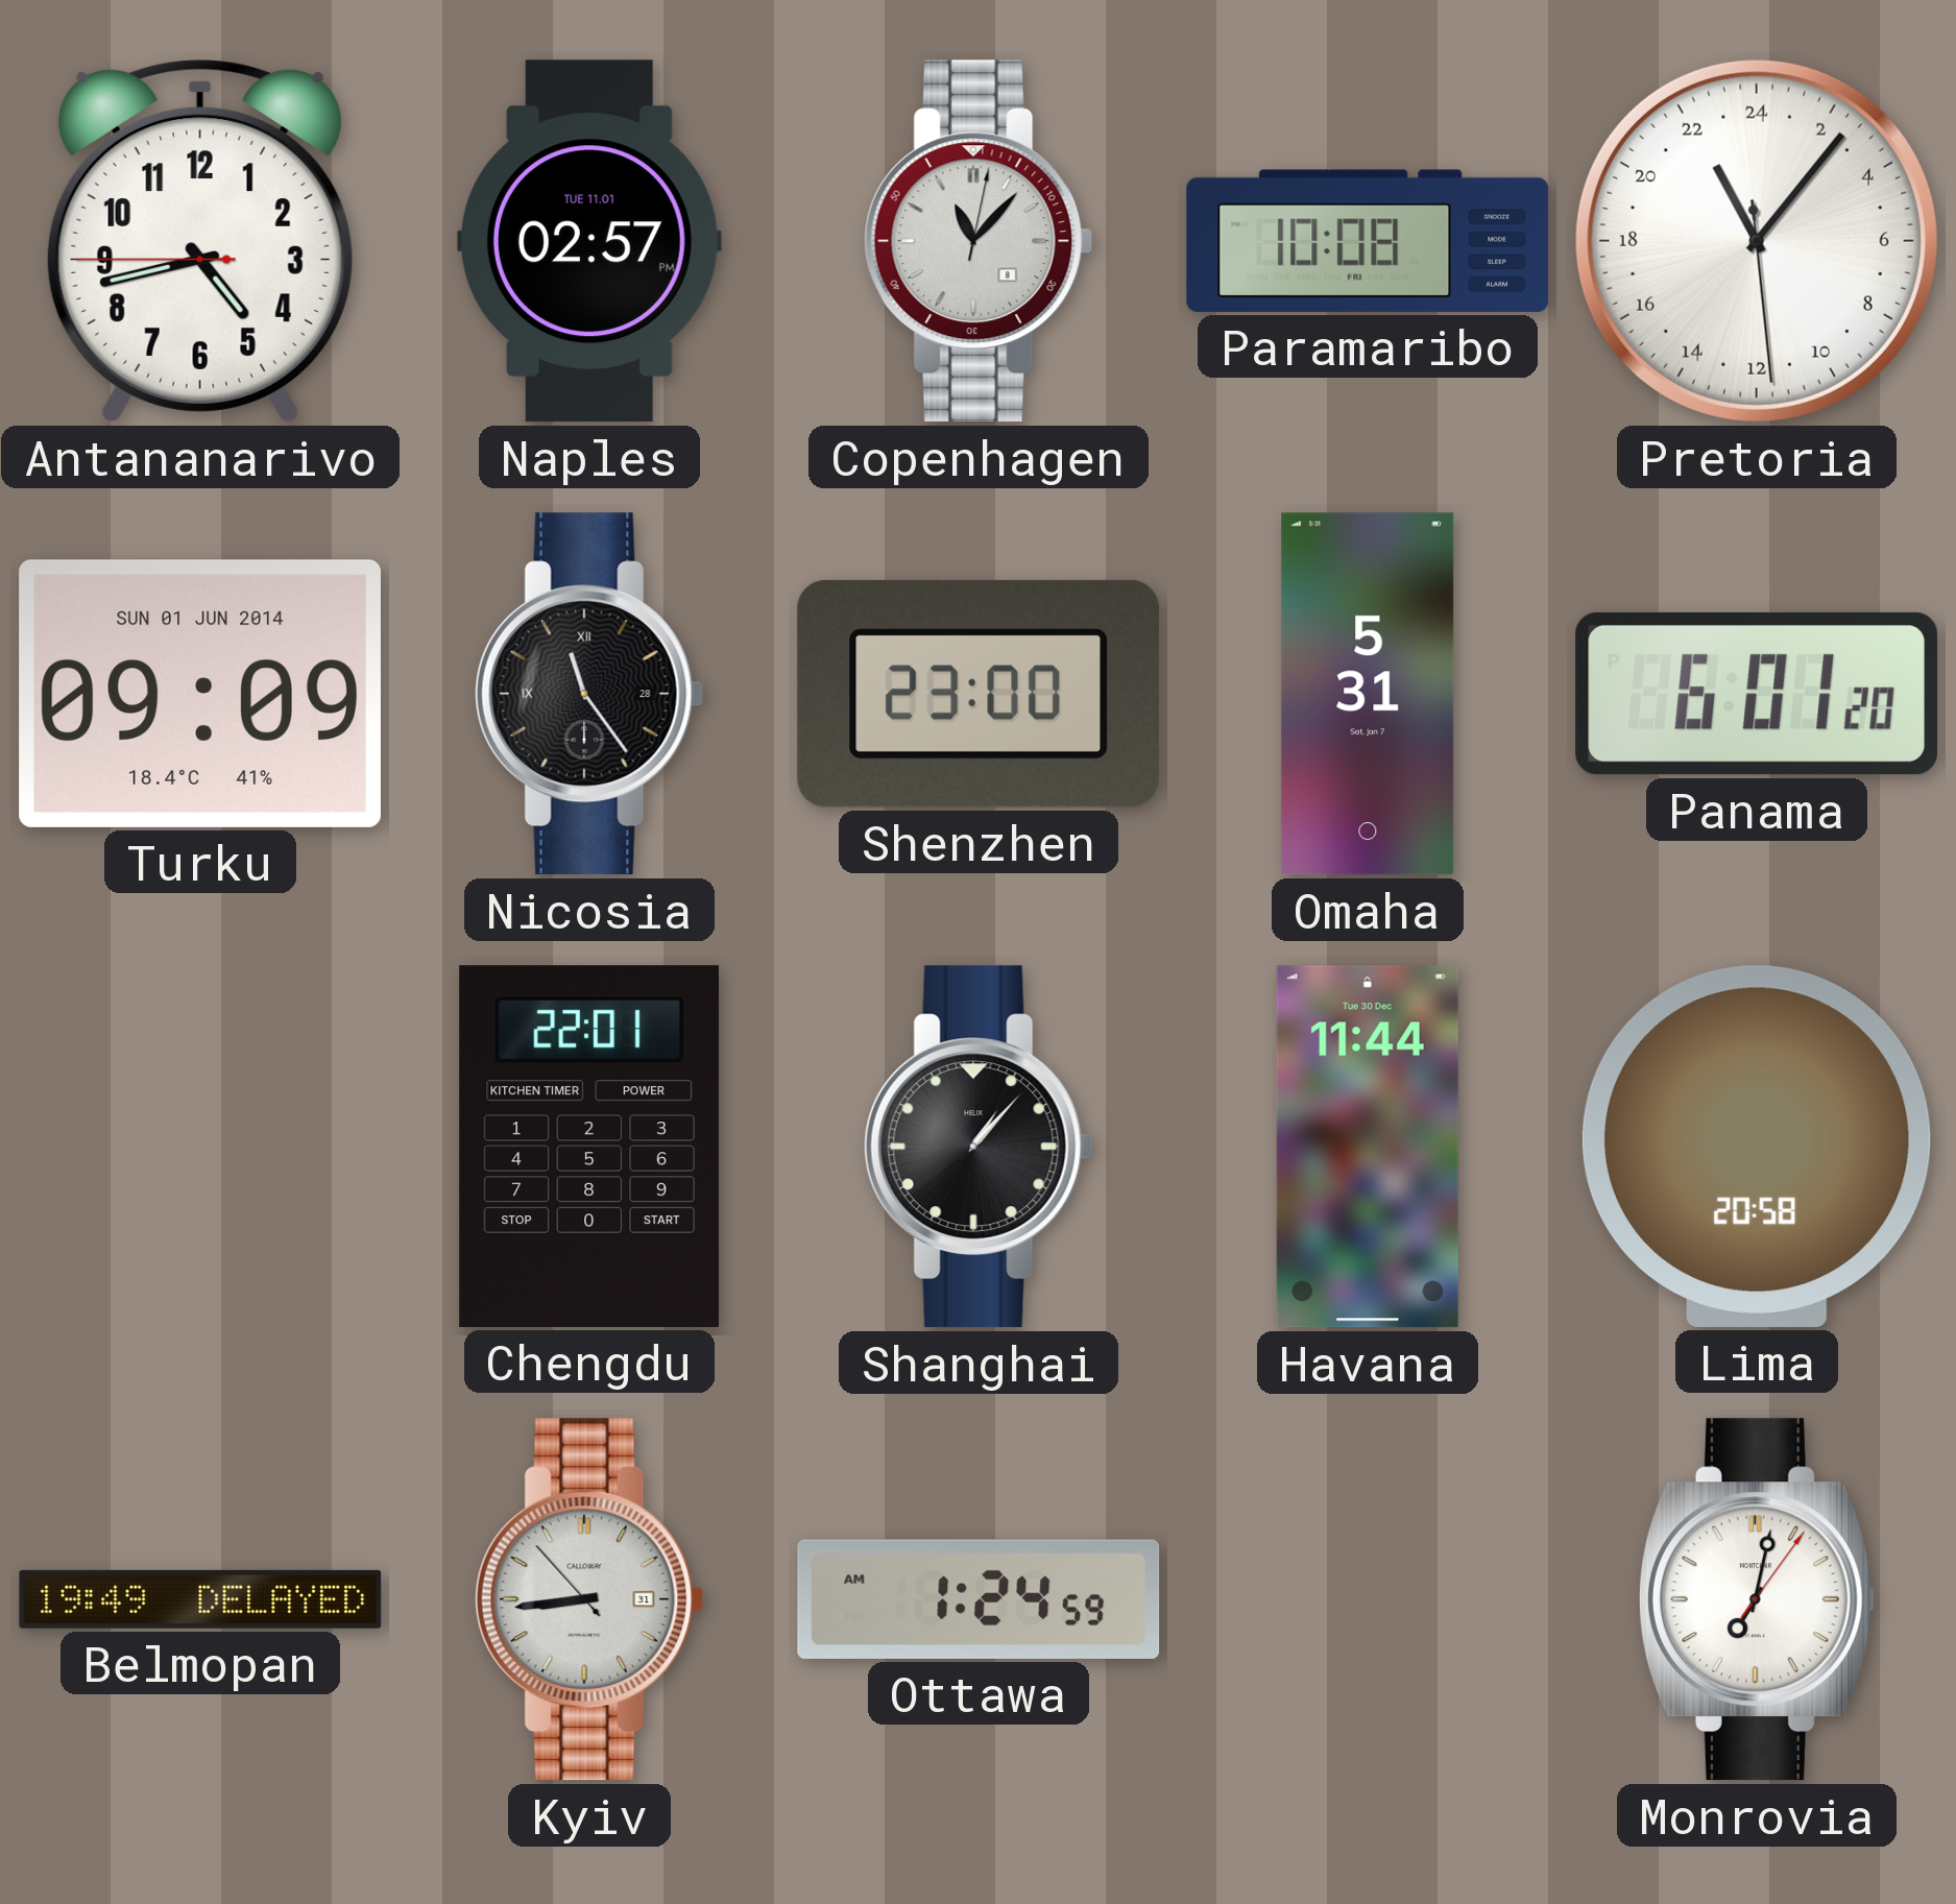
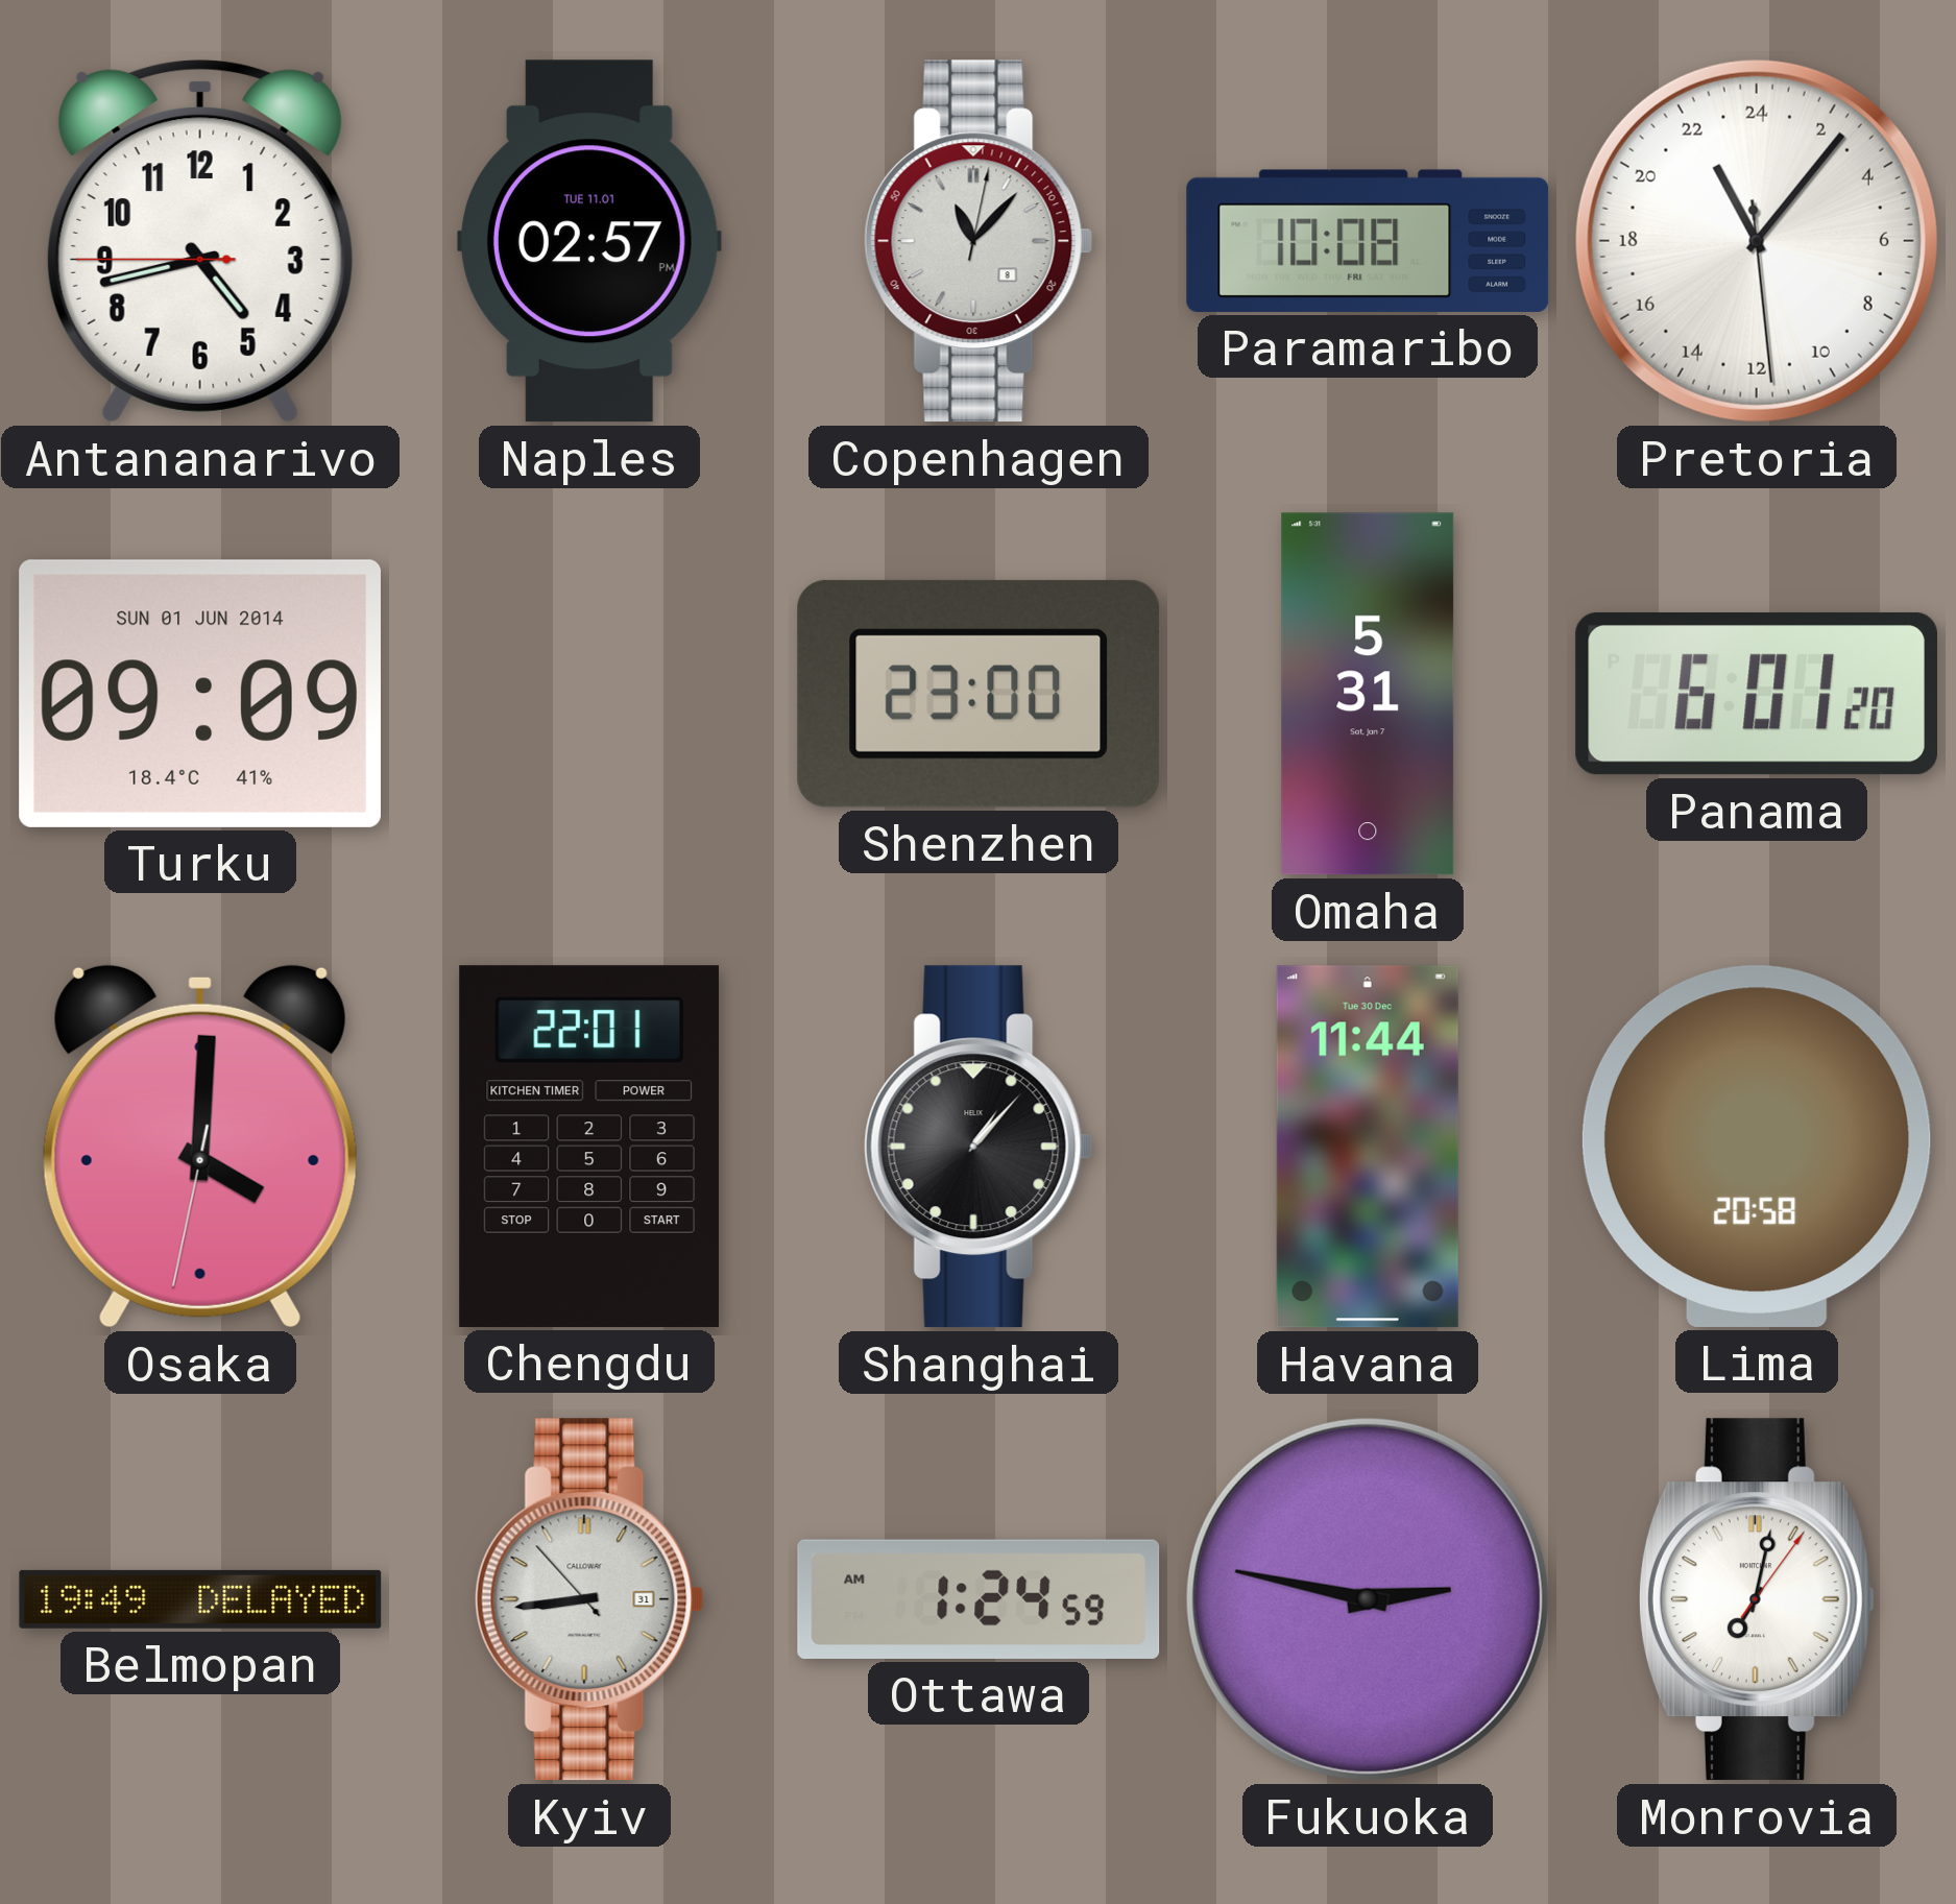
Nicosia: 11:24 -> none
Osaka: none -> 4:00
Fukuoka: none -> 2:47
